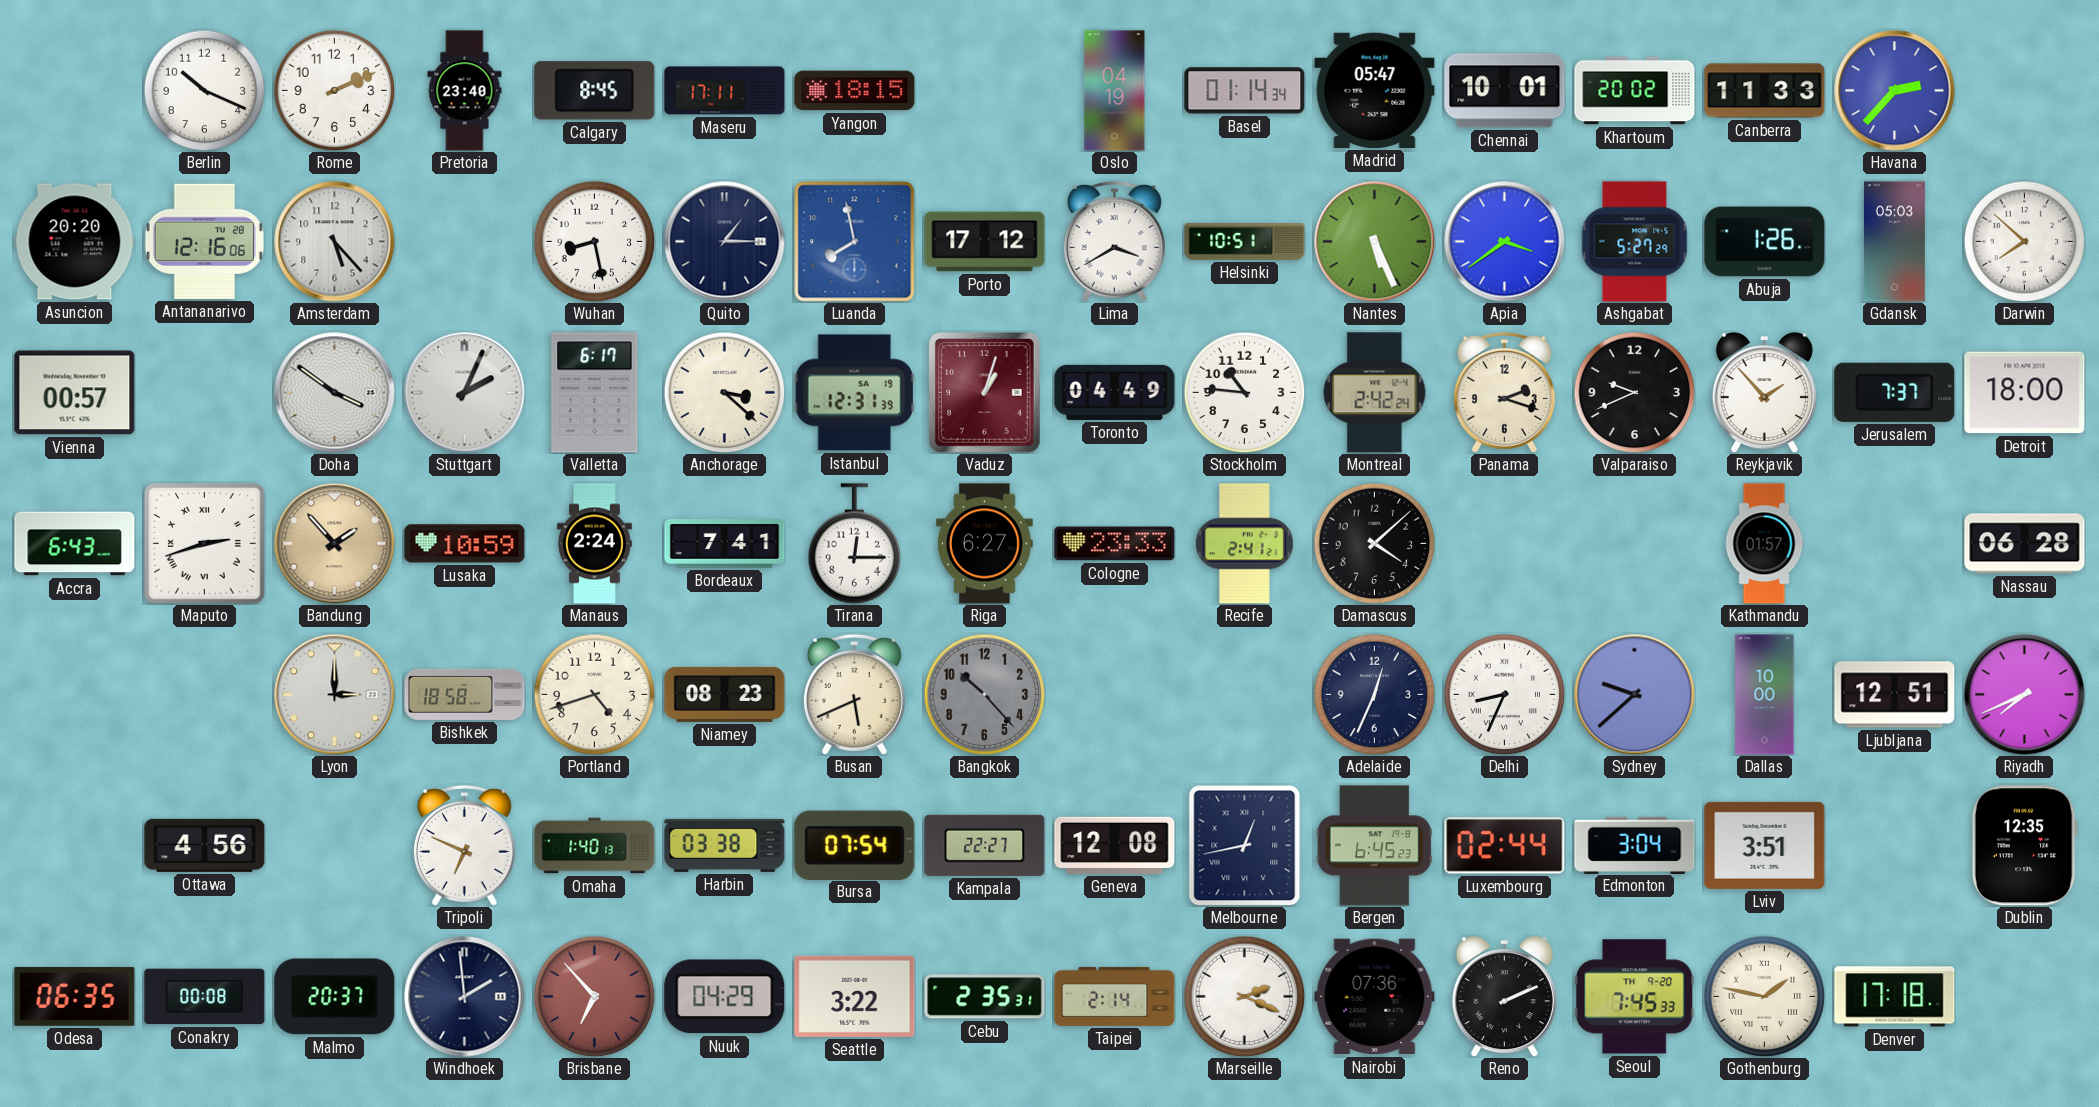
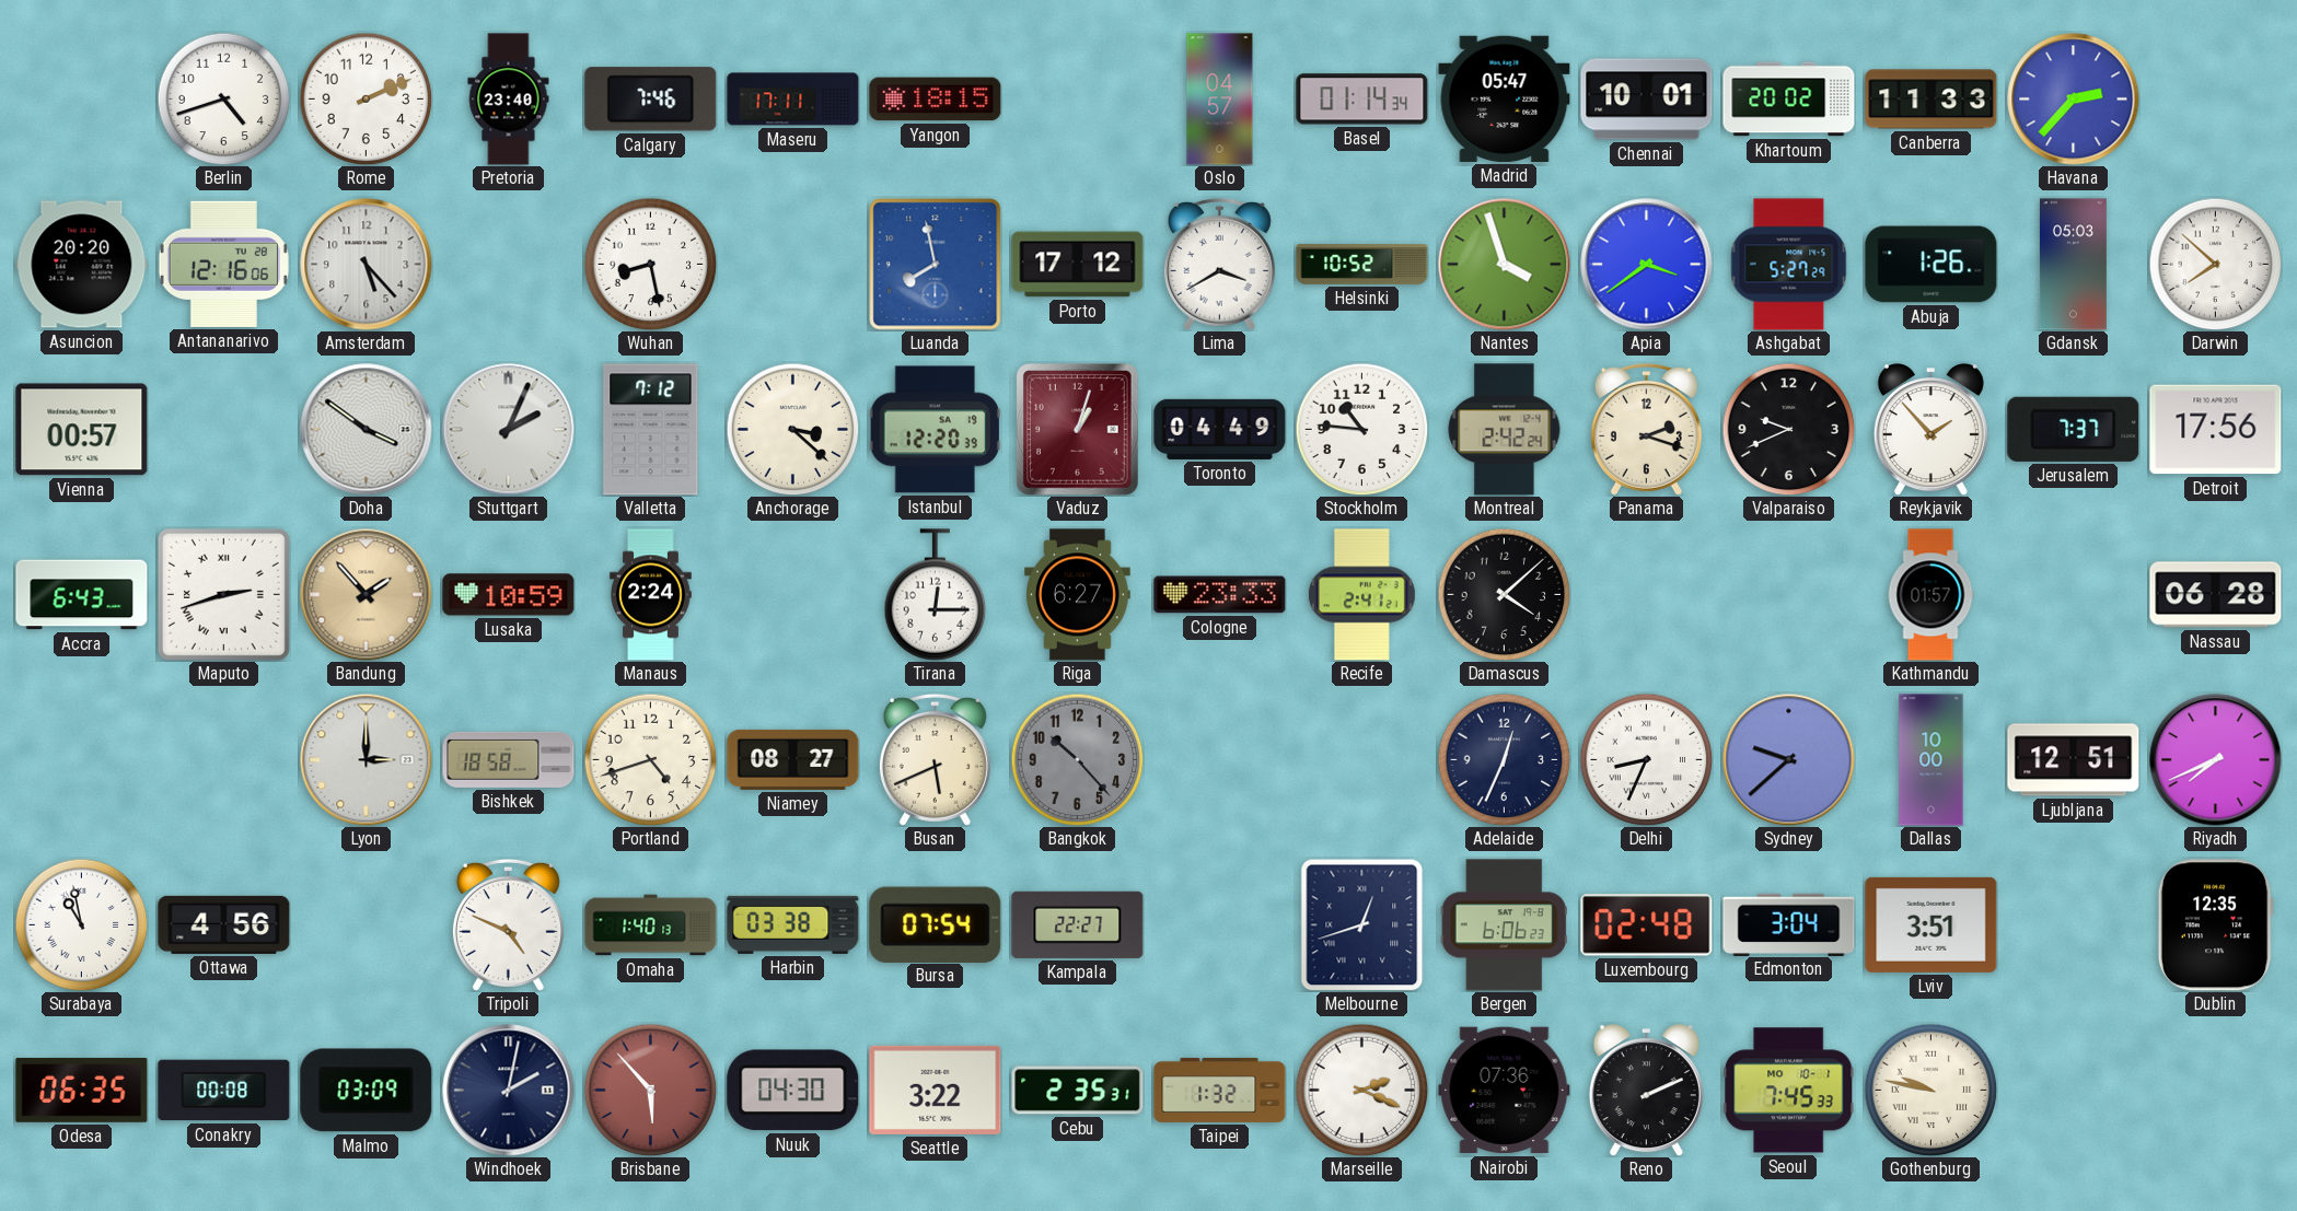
Berlin: 10:19 -> 4:42
Calgary: 8:45 -> 7:46
Oslo: 04:19 -> 04:57
Quito: 1:15 -> none
Helsinki: 10:51 -> 10:52
Nantes: 5:26 -> 3:57
Valletta: 6:17 -> 7:12
Istanbul: 12:31 -> 12:20
Detroit: 18:00 -> 17:56
Bordeaux: 7:41 -> none
Niamey: 08:23 -> 08:27
Surabaya: none -> 10:58
Tripoli: 6:49 -> 4:49
Geneva: 12:08 -> none
Melbourne: 12:43 -> 12:42
Bergen: 6:45 -> 6:06
Luxembourg: 02:44 -> 02:48
Malmo: 20:37 -> 03:09
Windhoek: 1:59 -> 2:02
Brisbane: 6:53 -> 5:53
Nuuk: 04:29 -> 04:30
Taipei: 2:14 -> 1:32
Seoul date: TH 9-20 -> MO 10-1
Gothenburg: 1:47 -> 9:47
Denver: 17:18 -> none
